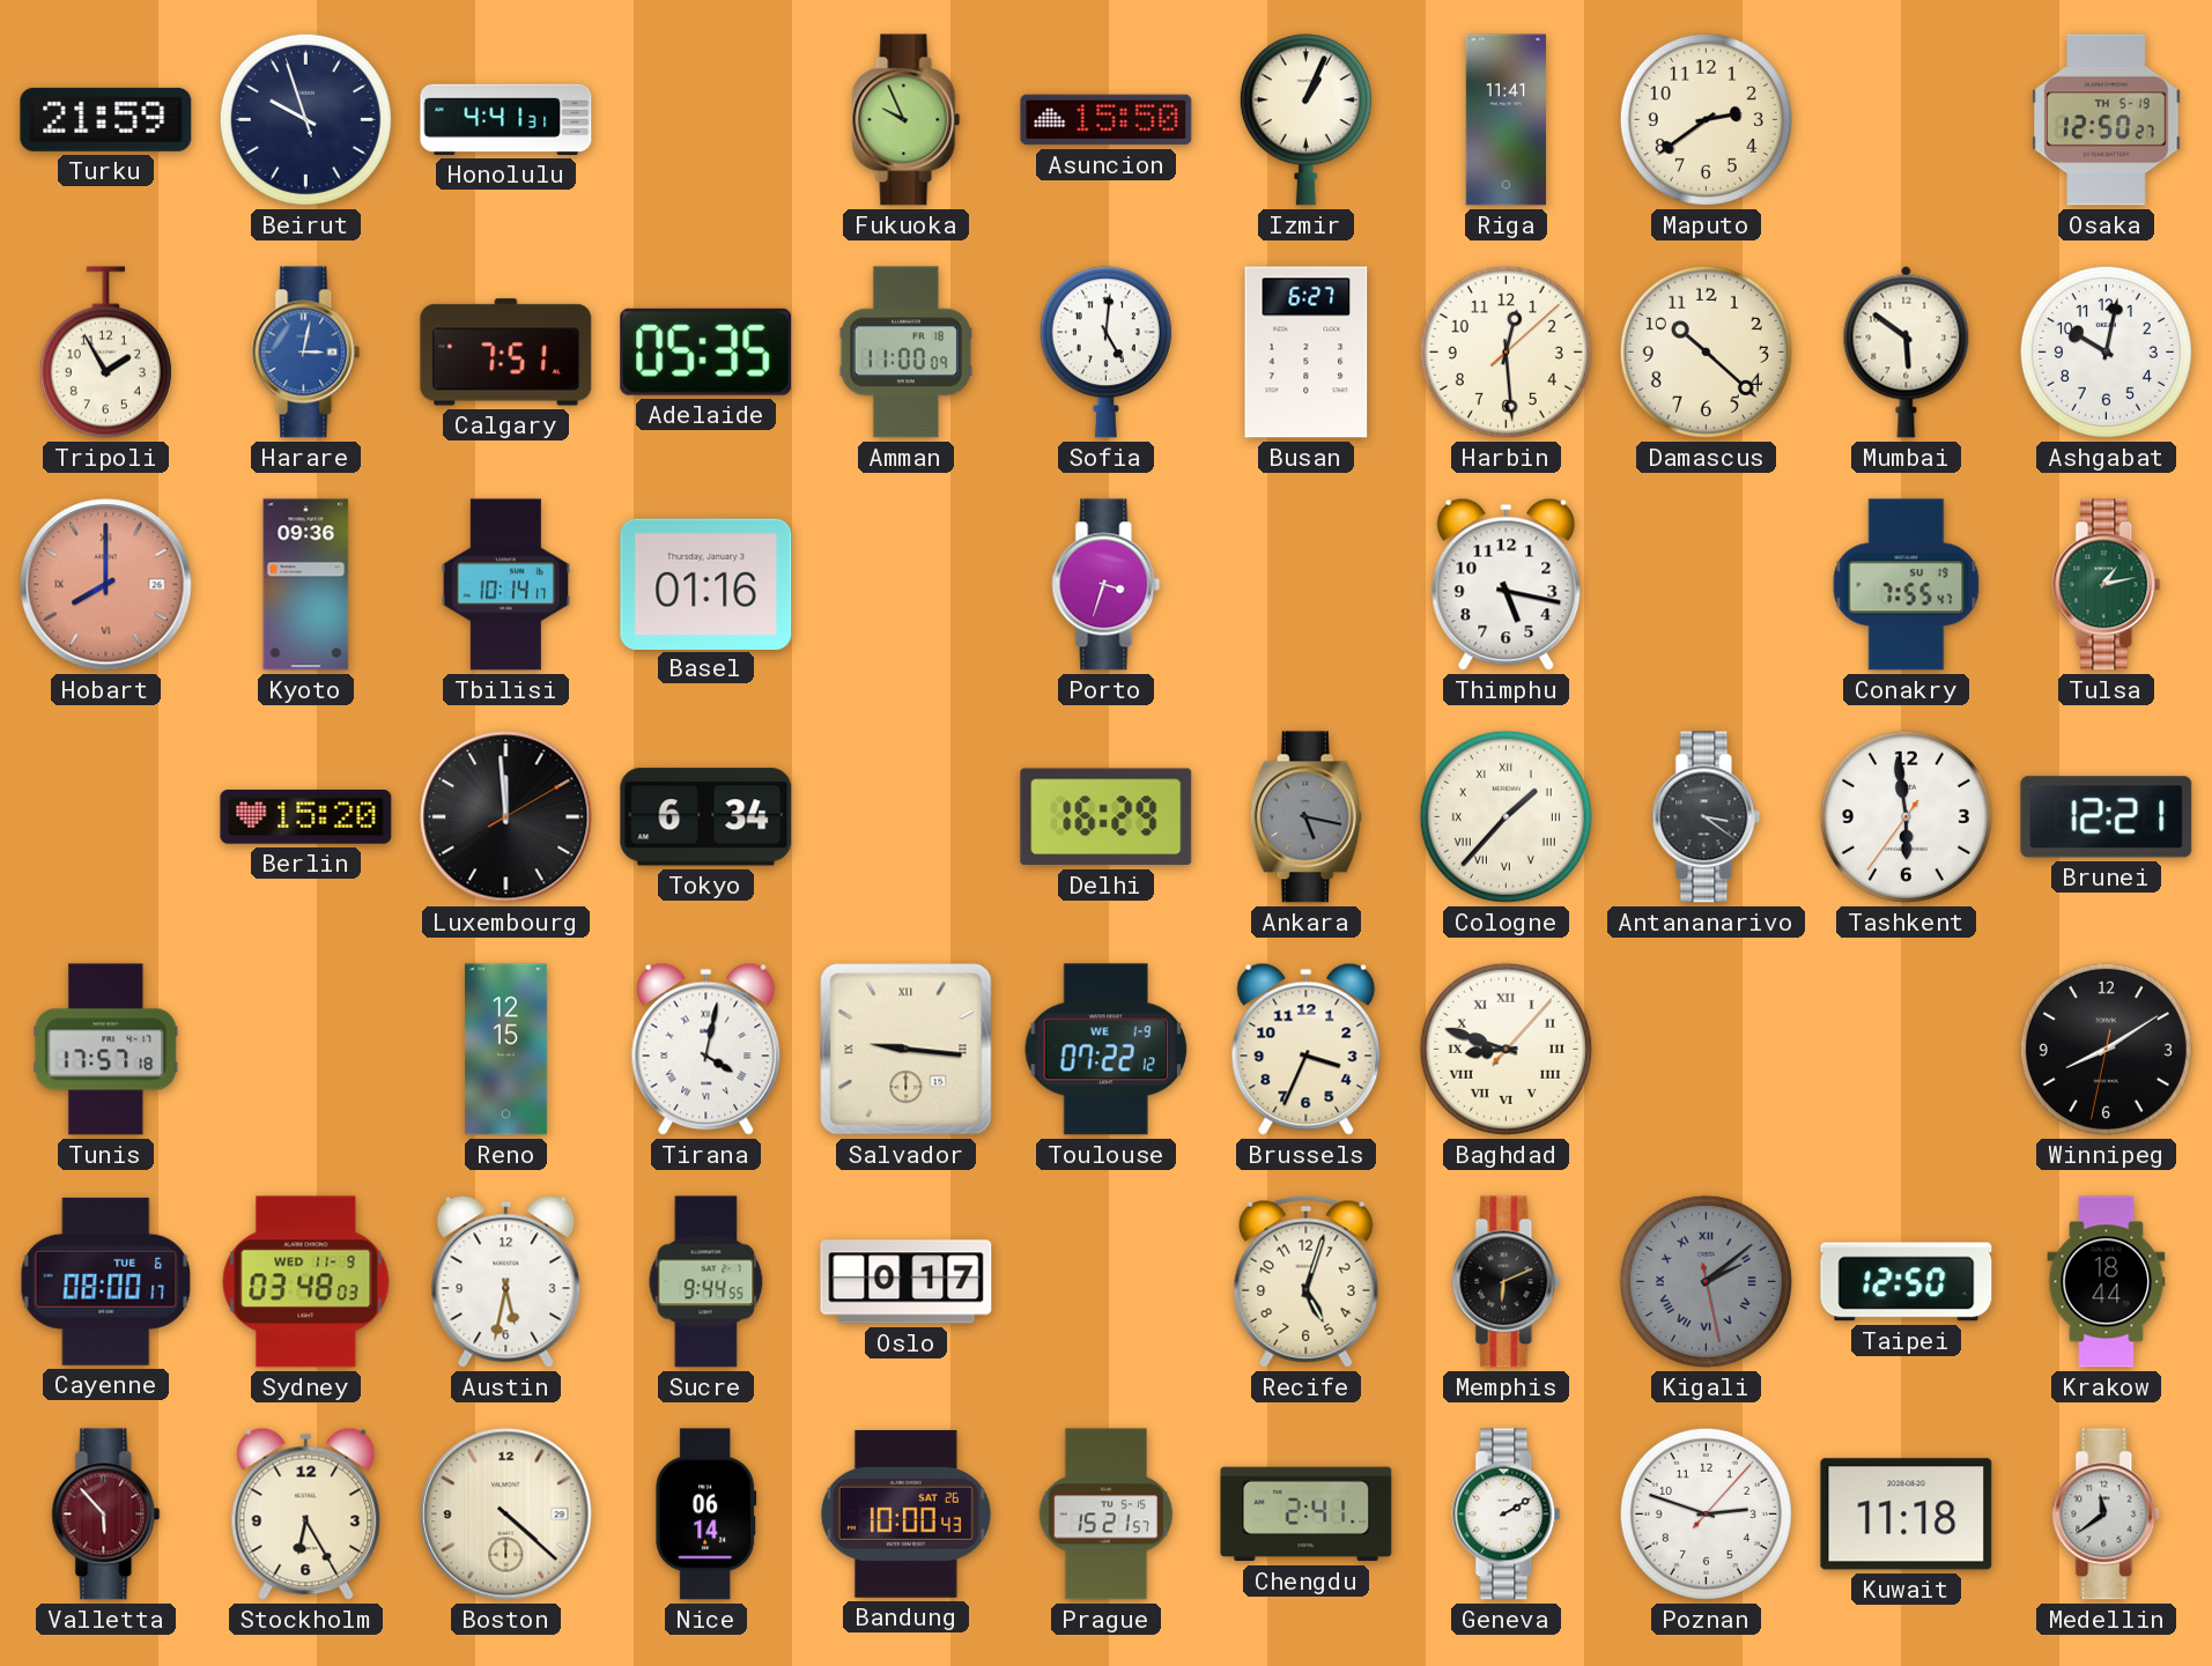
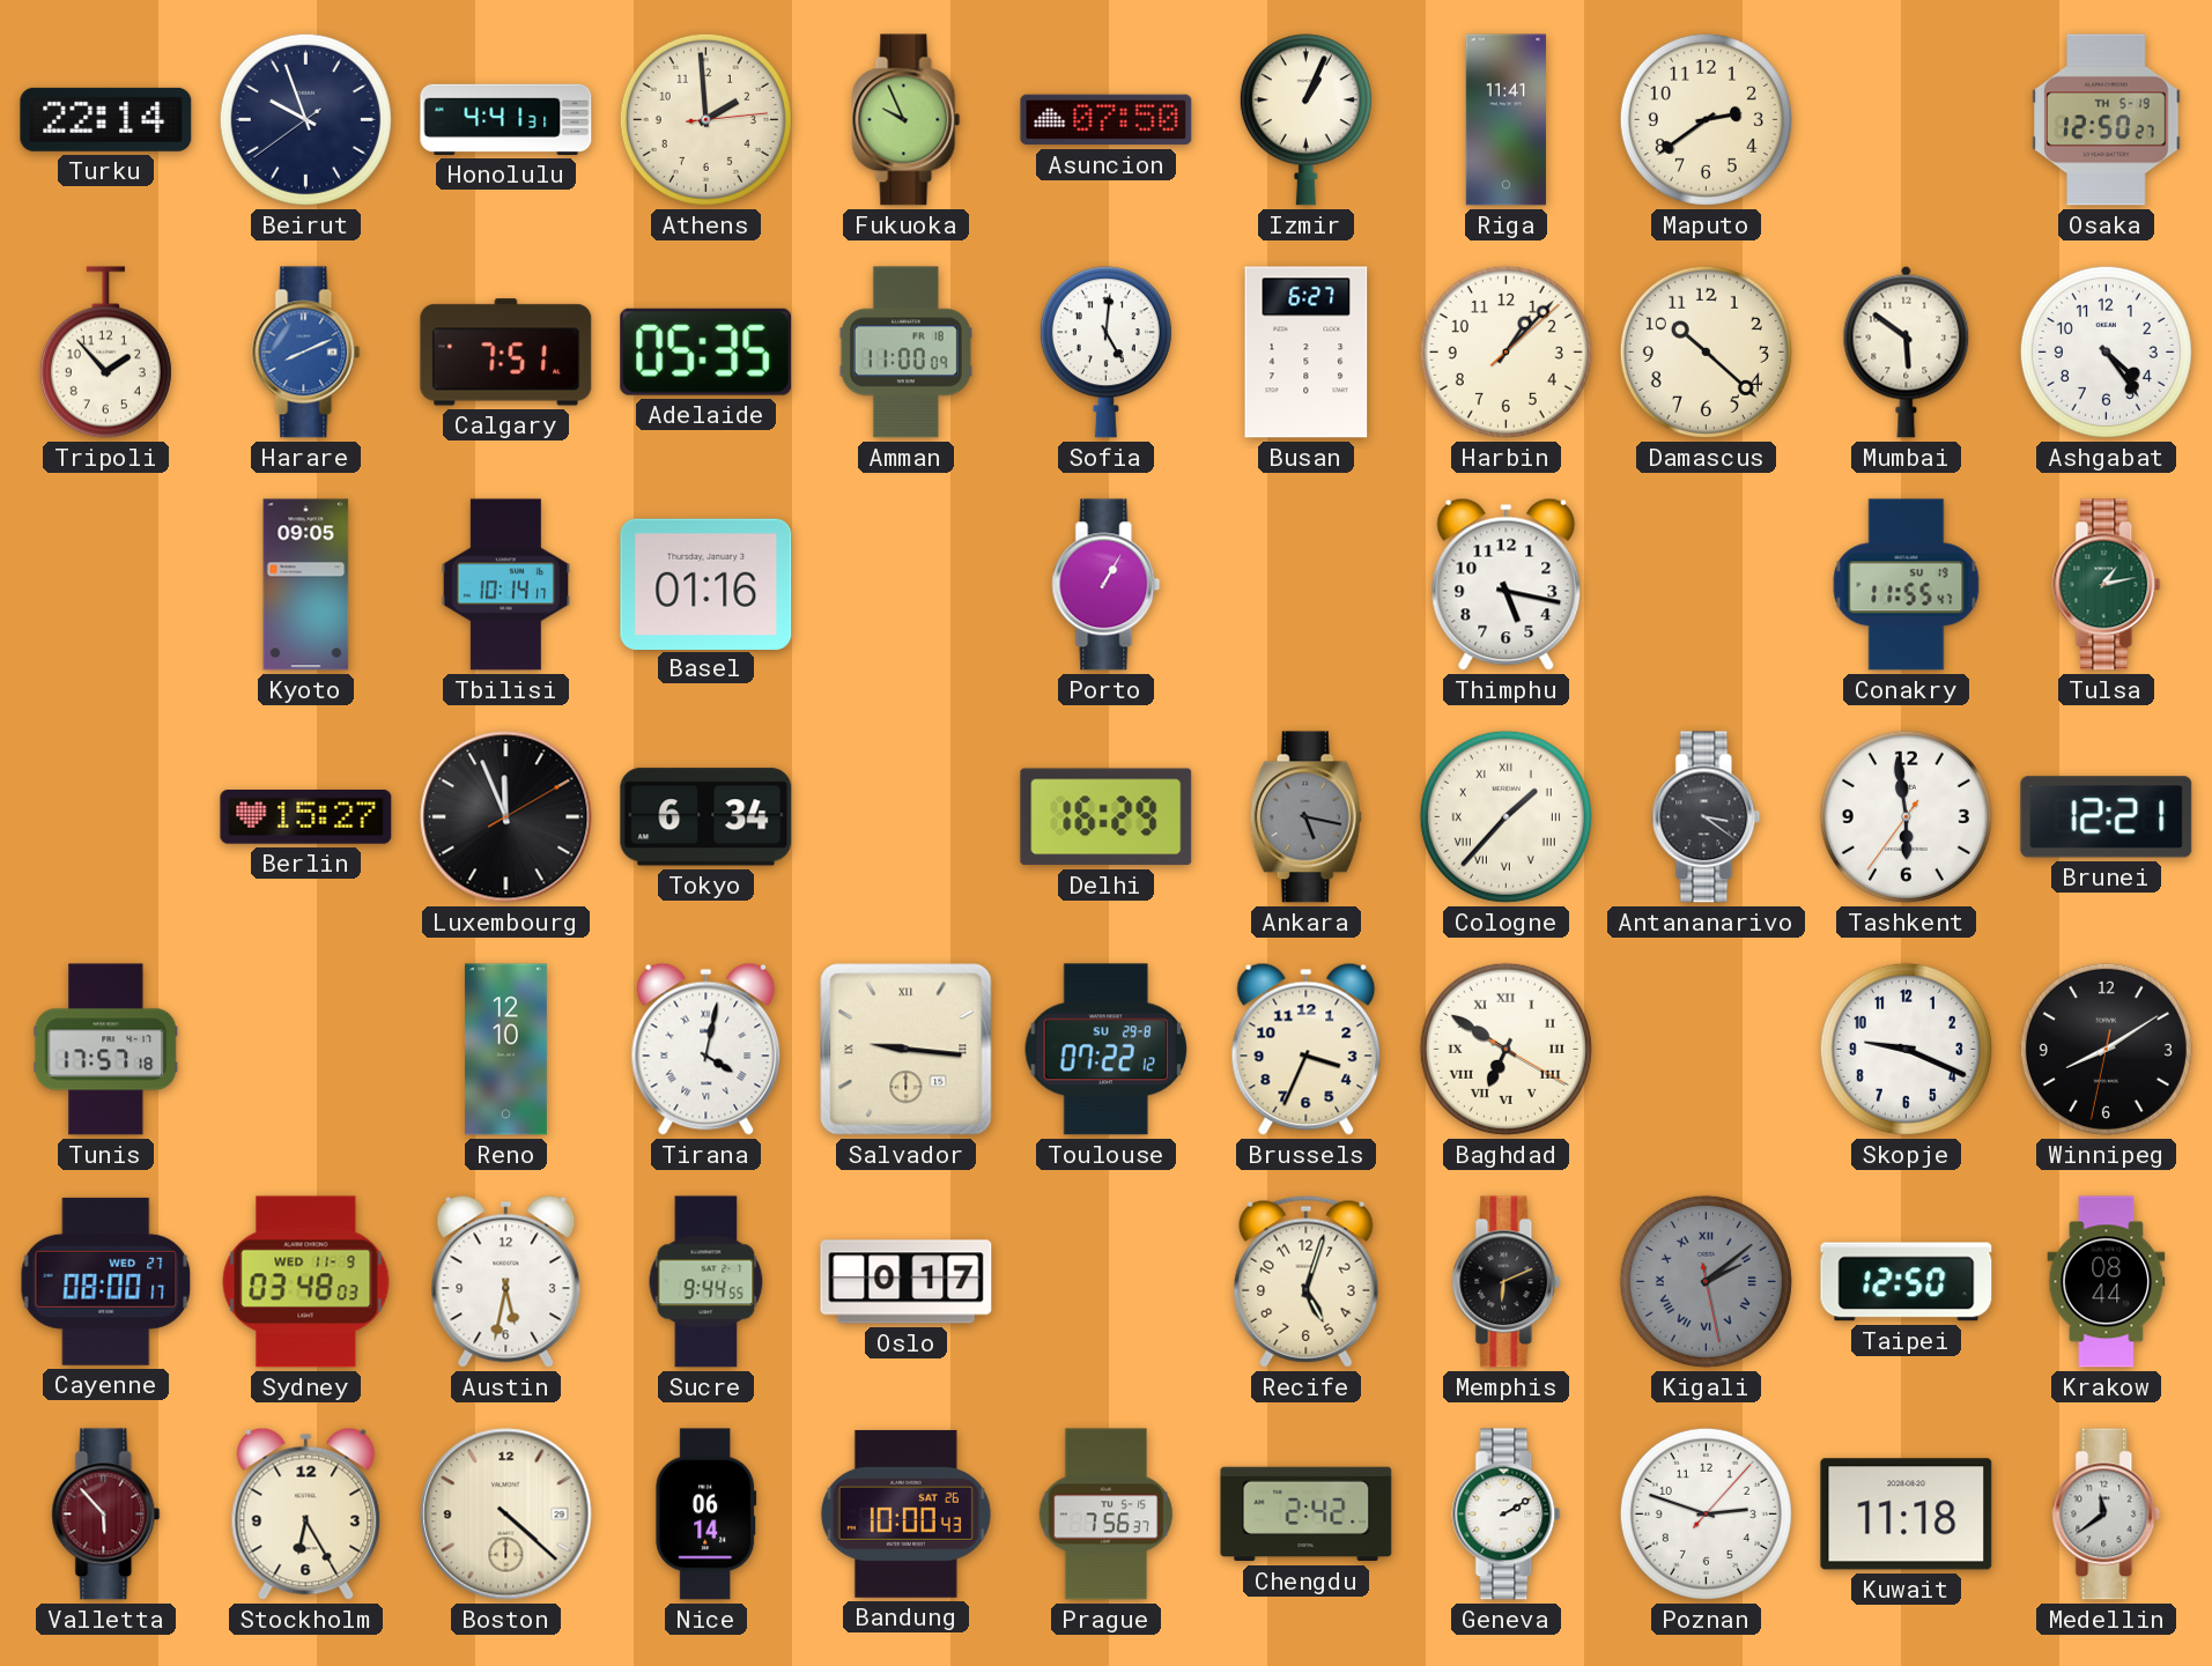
Turku: 21:59 -> 22:14
Beirut: 9:56:57 -> 9:56:39
Athens: none -> 1:59
Asuncion: 15:50 -> 07:50
Tripoli: 1:55 -> 1:53
Harare: 3:02 -> 8:11
Harbin: 12:29 -> 1:07
Ashgabat: 10:02 -> 4:24
Hobart: 8:00 -> none
Kyoto: 09:36 -> 09:05
Porto: 3:33 -> 1:05
Conakry: 7:55 -> 11:55
Berlin: 15:20 -> 15:27
Luxembourg: 11:59 -> 11:56
Reno: 12:15 -> 12:10
Toulouse date: WE 1-9 -> SU 29-8
Baghdad: 8:48 -> 6:50
Skopje: none -> 9:19
Cayenne date: TUE 6 -> WED 27
Krakow: 18:44 -> 08:44
Prague: 15:21 -> 7:56
Chengdu: 2:41 -> 2:42
